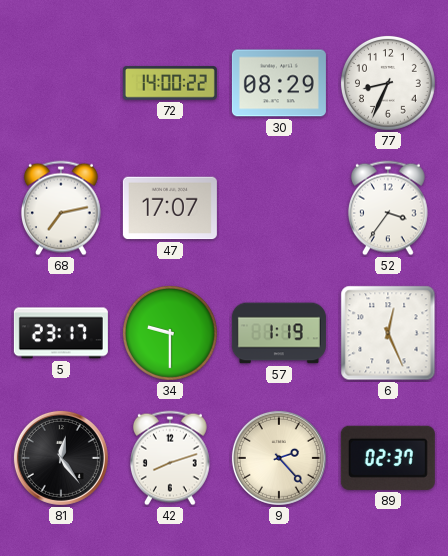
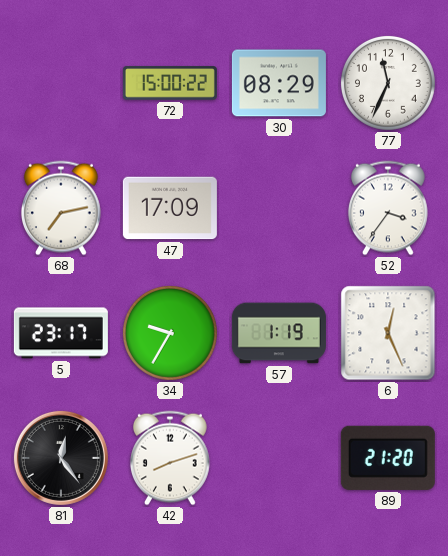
72: 14:00 -> 15:00
77: 8:34 -> 11:34
47: 17:07 -> 17:09
34: 9:30 -> 9:35
9: 2:23 -> none
89: 02:37 -> 21:20
